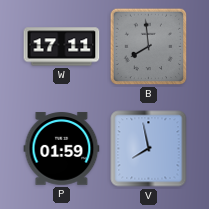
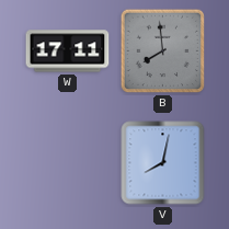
P: 01:59 -> none
V: 7:58 -> 8:02
